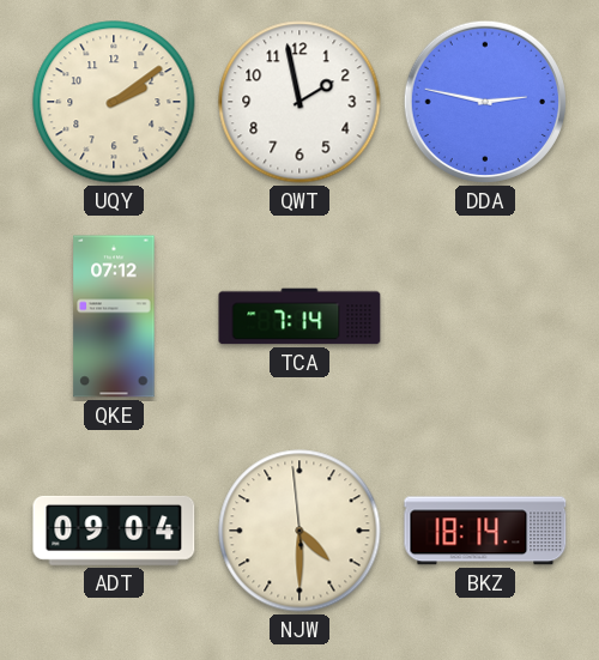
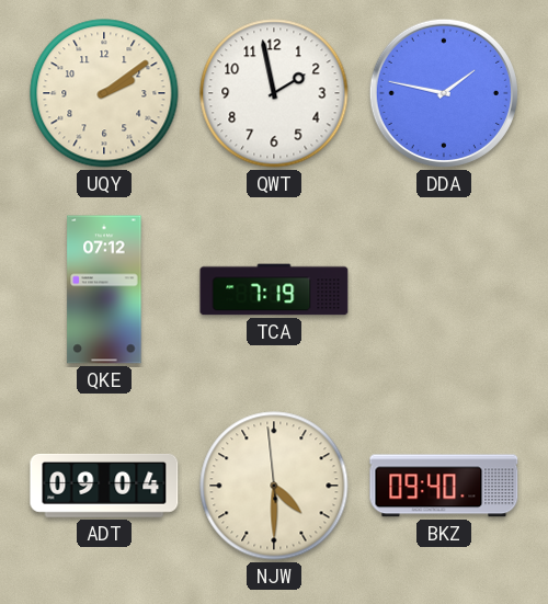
DDA: 2:47 -> 1:47
TCA: 7:14 -> 7:19
BKZ: 18:14 -> 09:40
